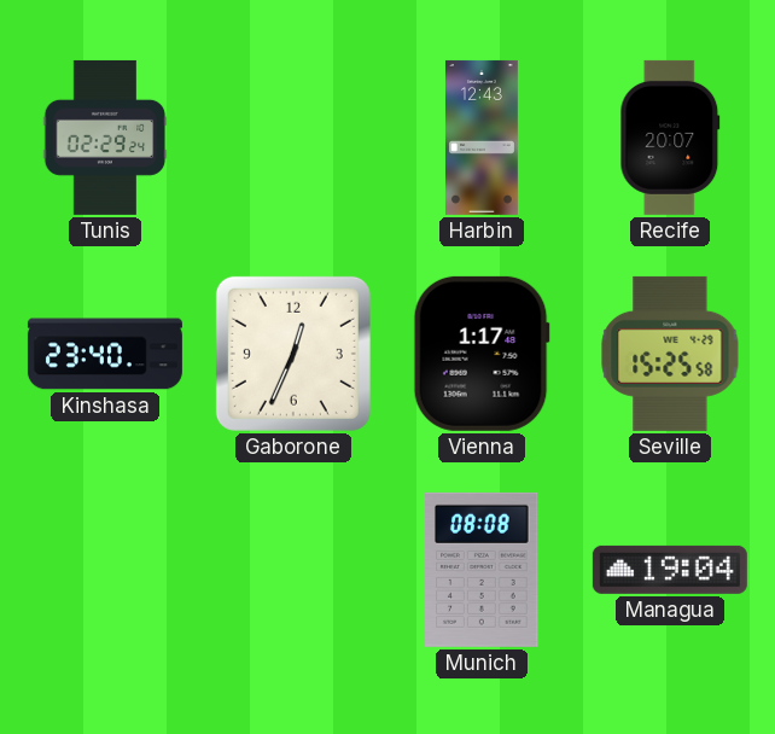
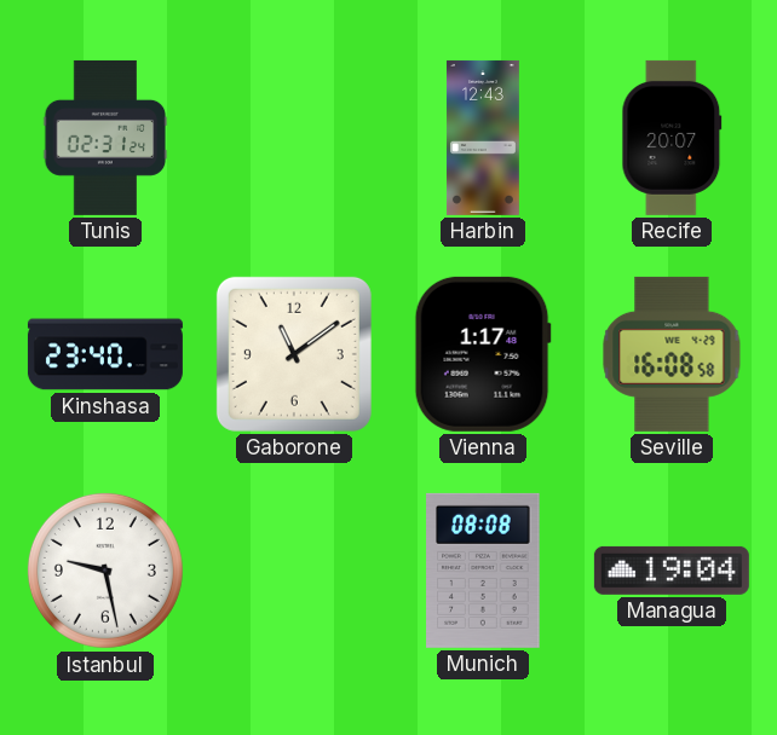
Tunis: 02:29 -> 02:31
Gaborone: 12:34 -> 11:09
Seville: 15:25 -> 16:08
Istanbul: none -> 9:28
